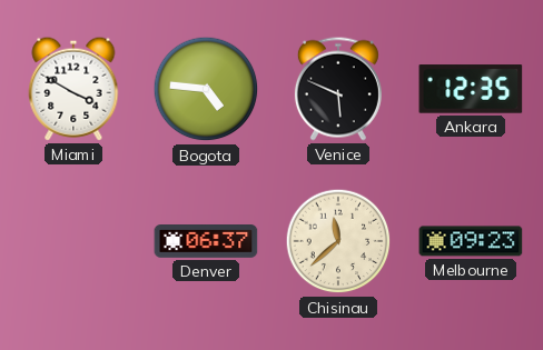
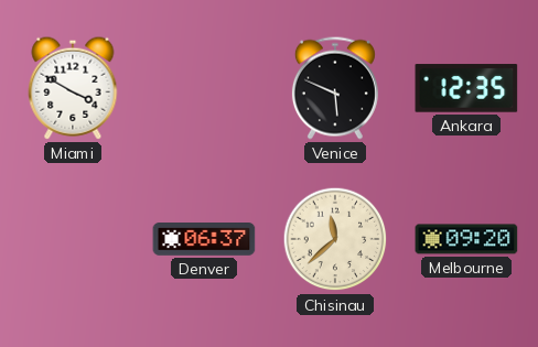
Bogota: 4:46 -> none
Melbourne: 09:23 -> 09:20
